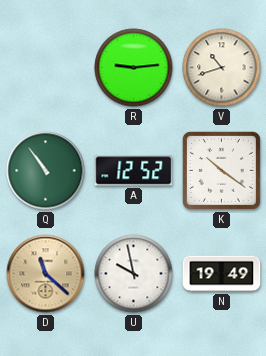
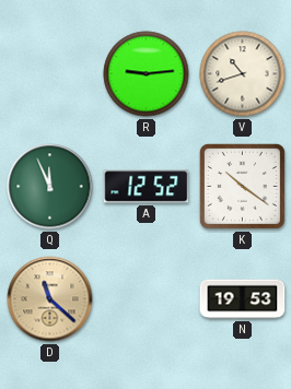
Q: 10:54 -> 11:56
U: 9:58 -> none
N: 19:49 -> 19:53
